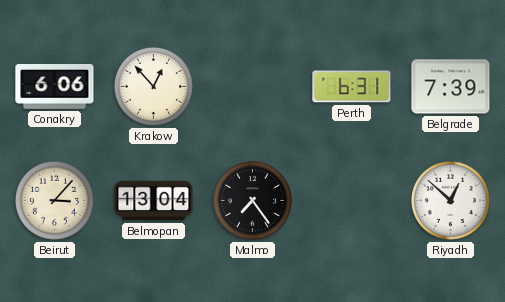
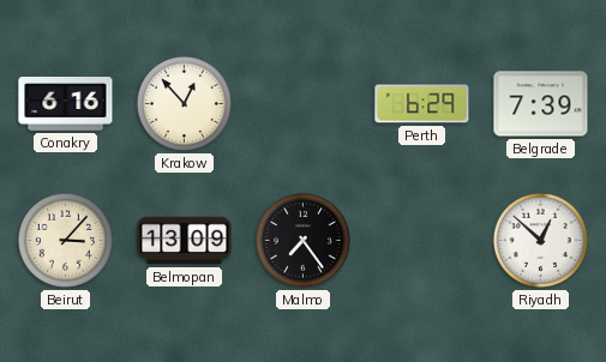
Conakry: 6:06 -> 6:16
Perth: 6:31 -> 6:29
Belmopan: 13:04 -> 13:09
